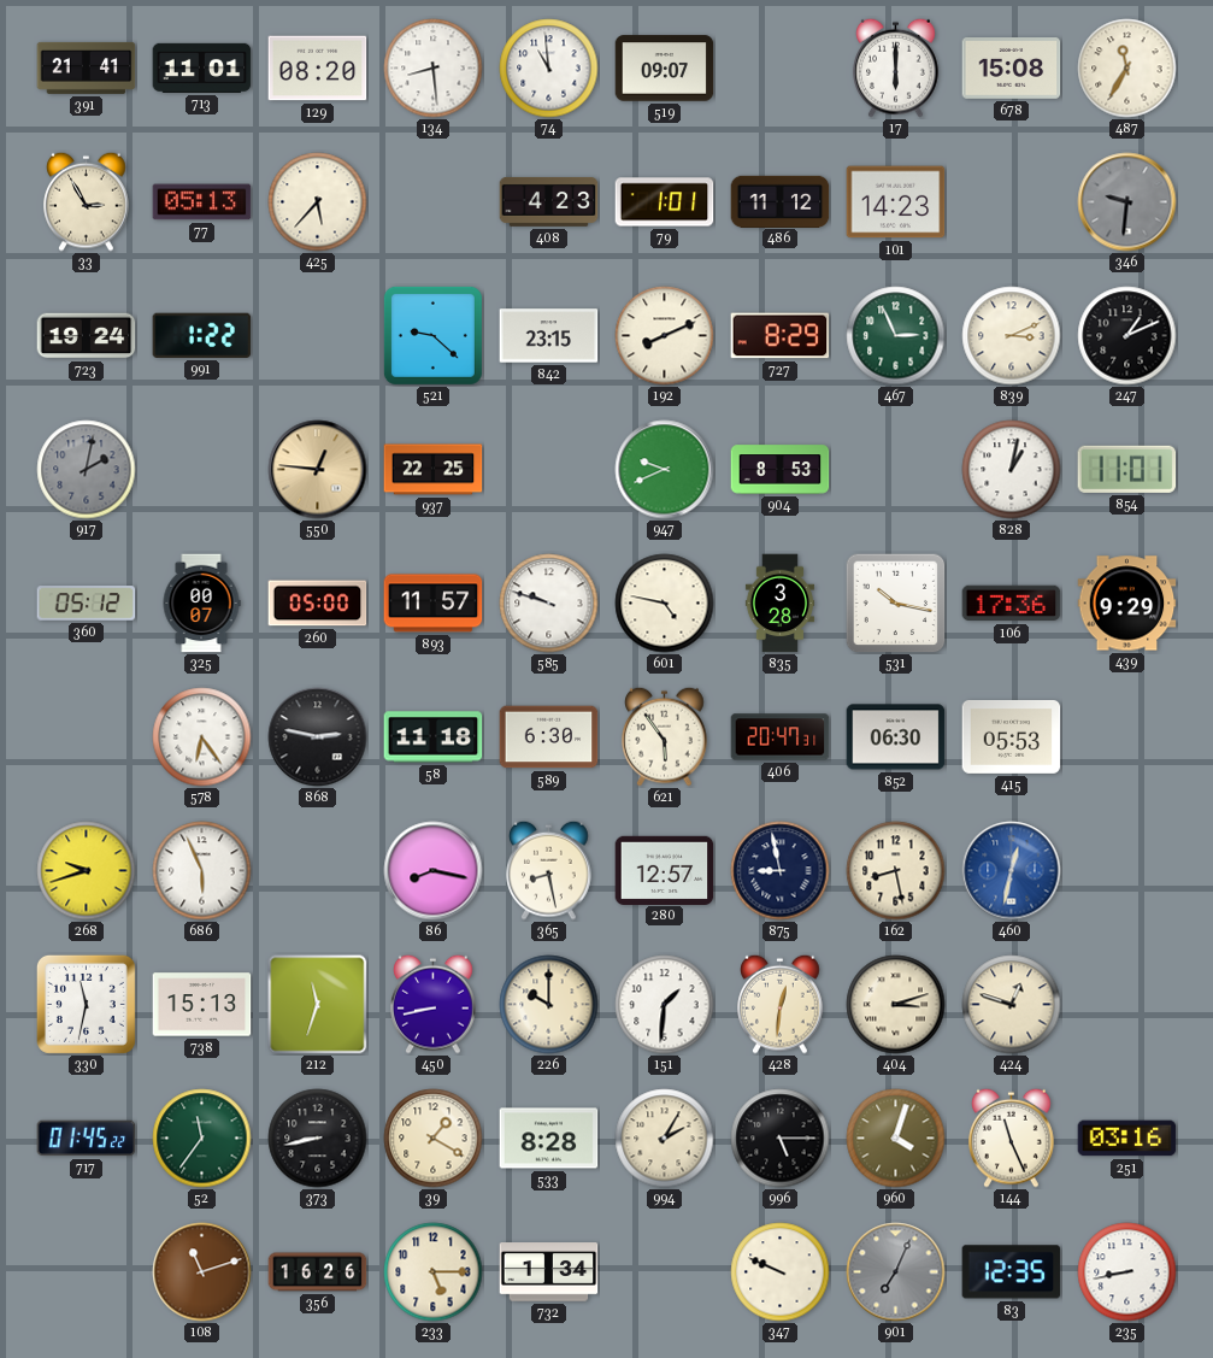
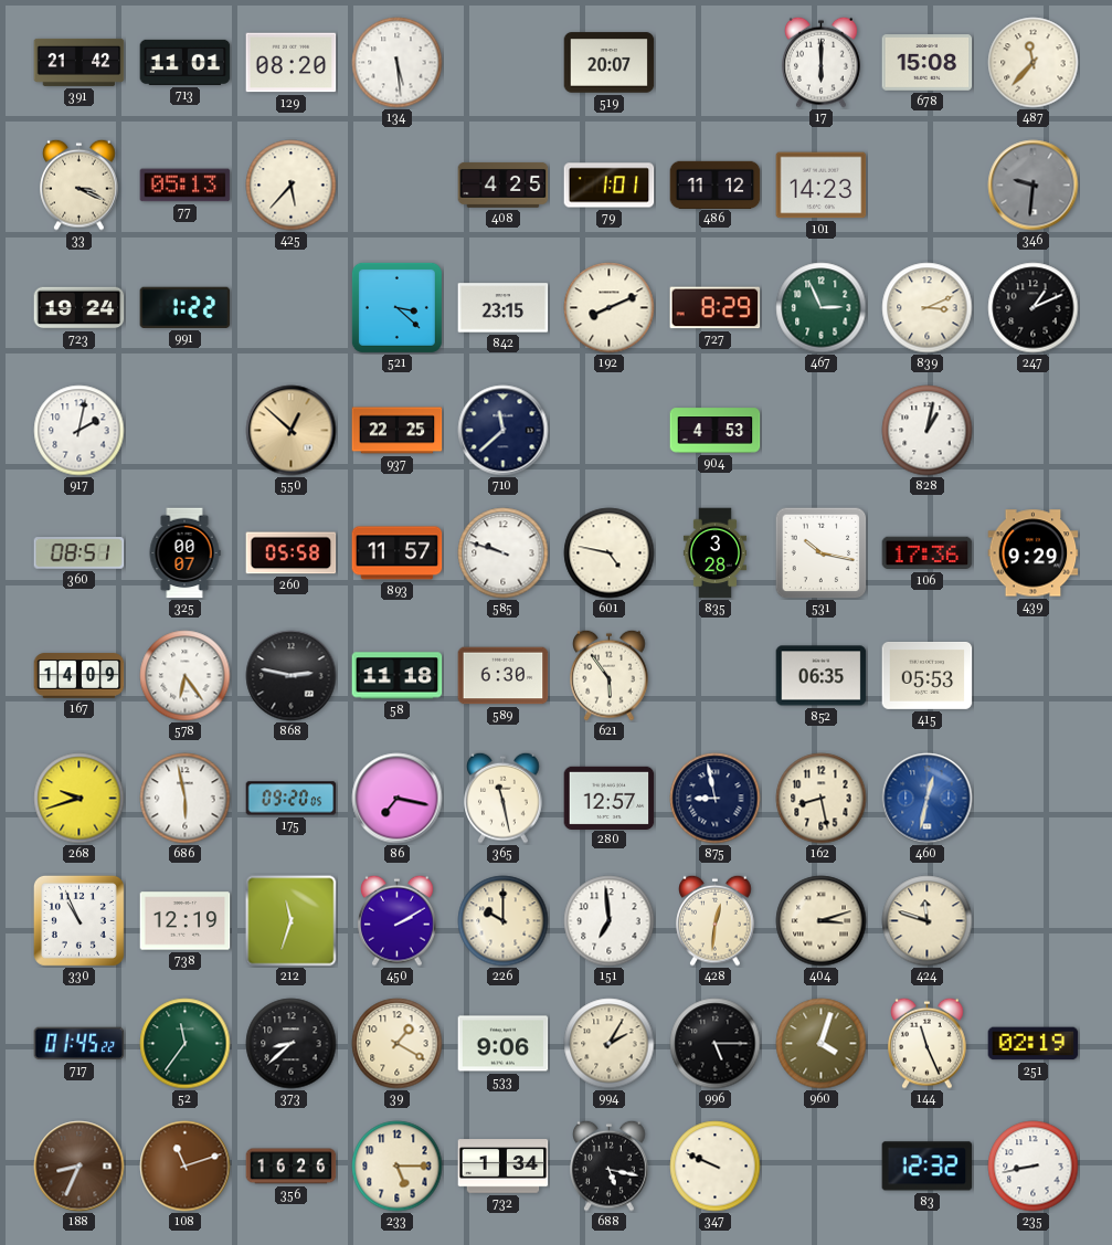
391: 21:41 -> 21:42
134: 8:29 -> 5:29
74: 10:59 -> none
519: 09:07 -> 20:07
487: 11:35 -> 11:37
33: 2:55 -> 3:19
408: 4:23 -> 4:25
521: 9:22 -> 3:22
917 dial: grey -> white
550: 12:46 -> 12:52
710: none -> 11:38
947: 9:41 -> none
904: 8:53 -> 4:53
854: 11:01 -> none
360: 05:12 -> 08:51
260: 05:00 -> 05:58
167: none -> 14:09
406: 20:47 -> none
852: 06:30 -> 06:35
686: 5:56 -> 5:58
175: none -> 09:20
86: 8:17 -> 7:17
365: 8:28 -> 11:28
330: 11:32 -> 10:56
738: 15:13 -> 12:19
450: 8:43 -> 2:10
151: 1:31 -> 6:59
424: 12:48 -> 11:48
373: 8:43 -> 8:38
533: 8:28 -> 9:06
251: 03:16 -> 02:19
188: none -> 8:34
688: none -> 5:17
901: 7:04 -> none
83: 12:35 -> 12:32
